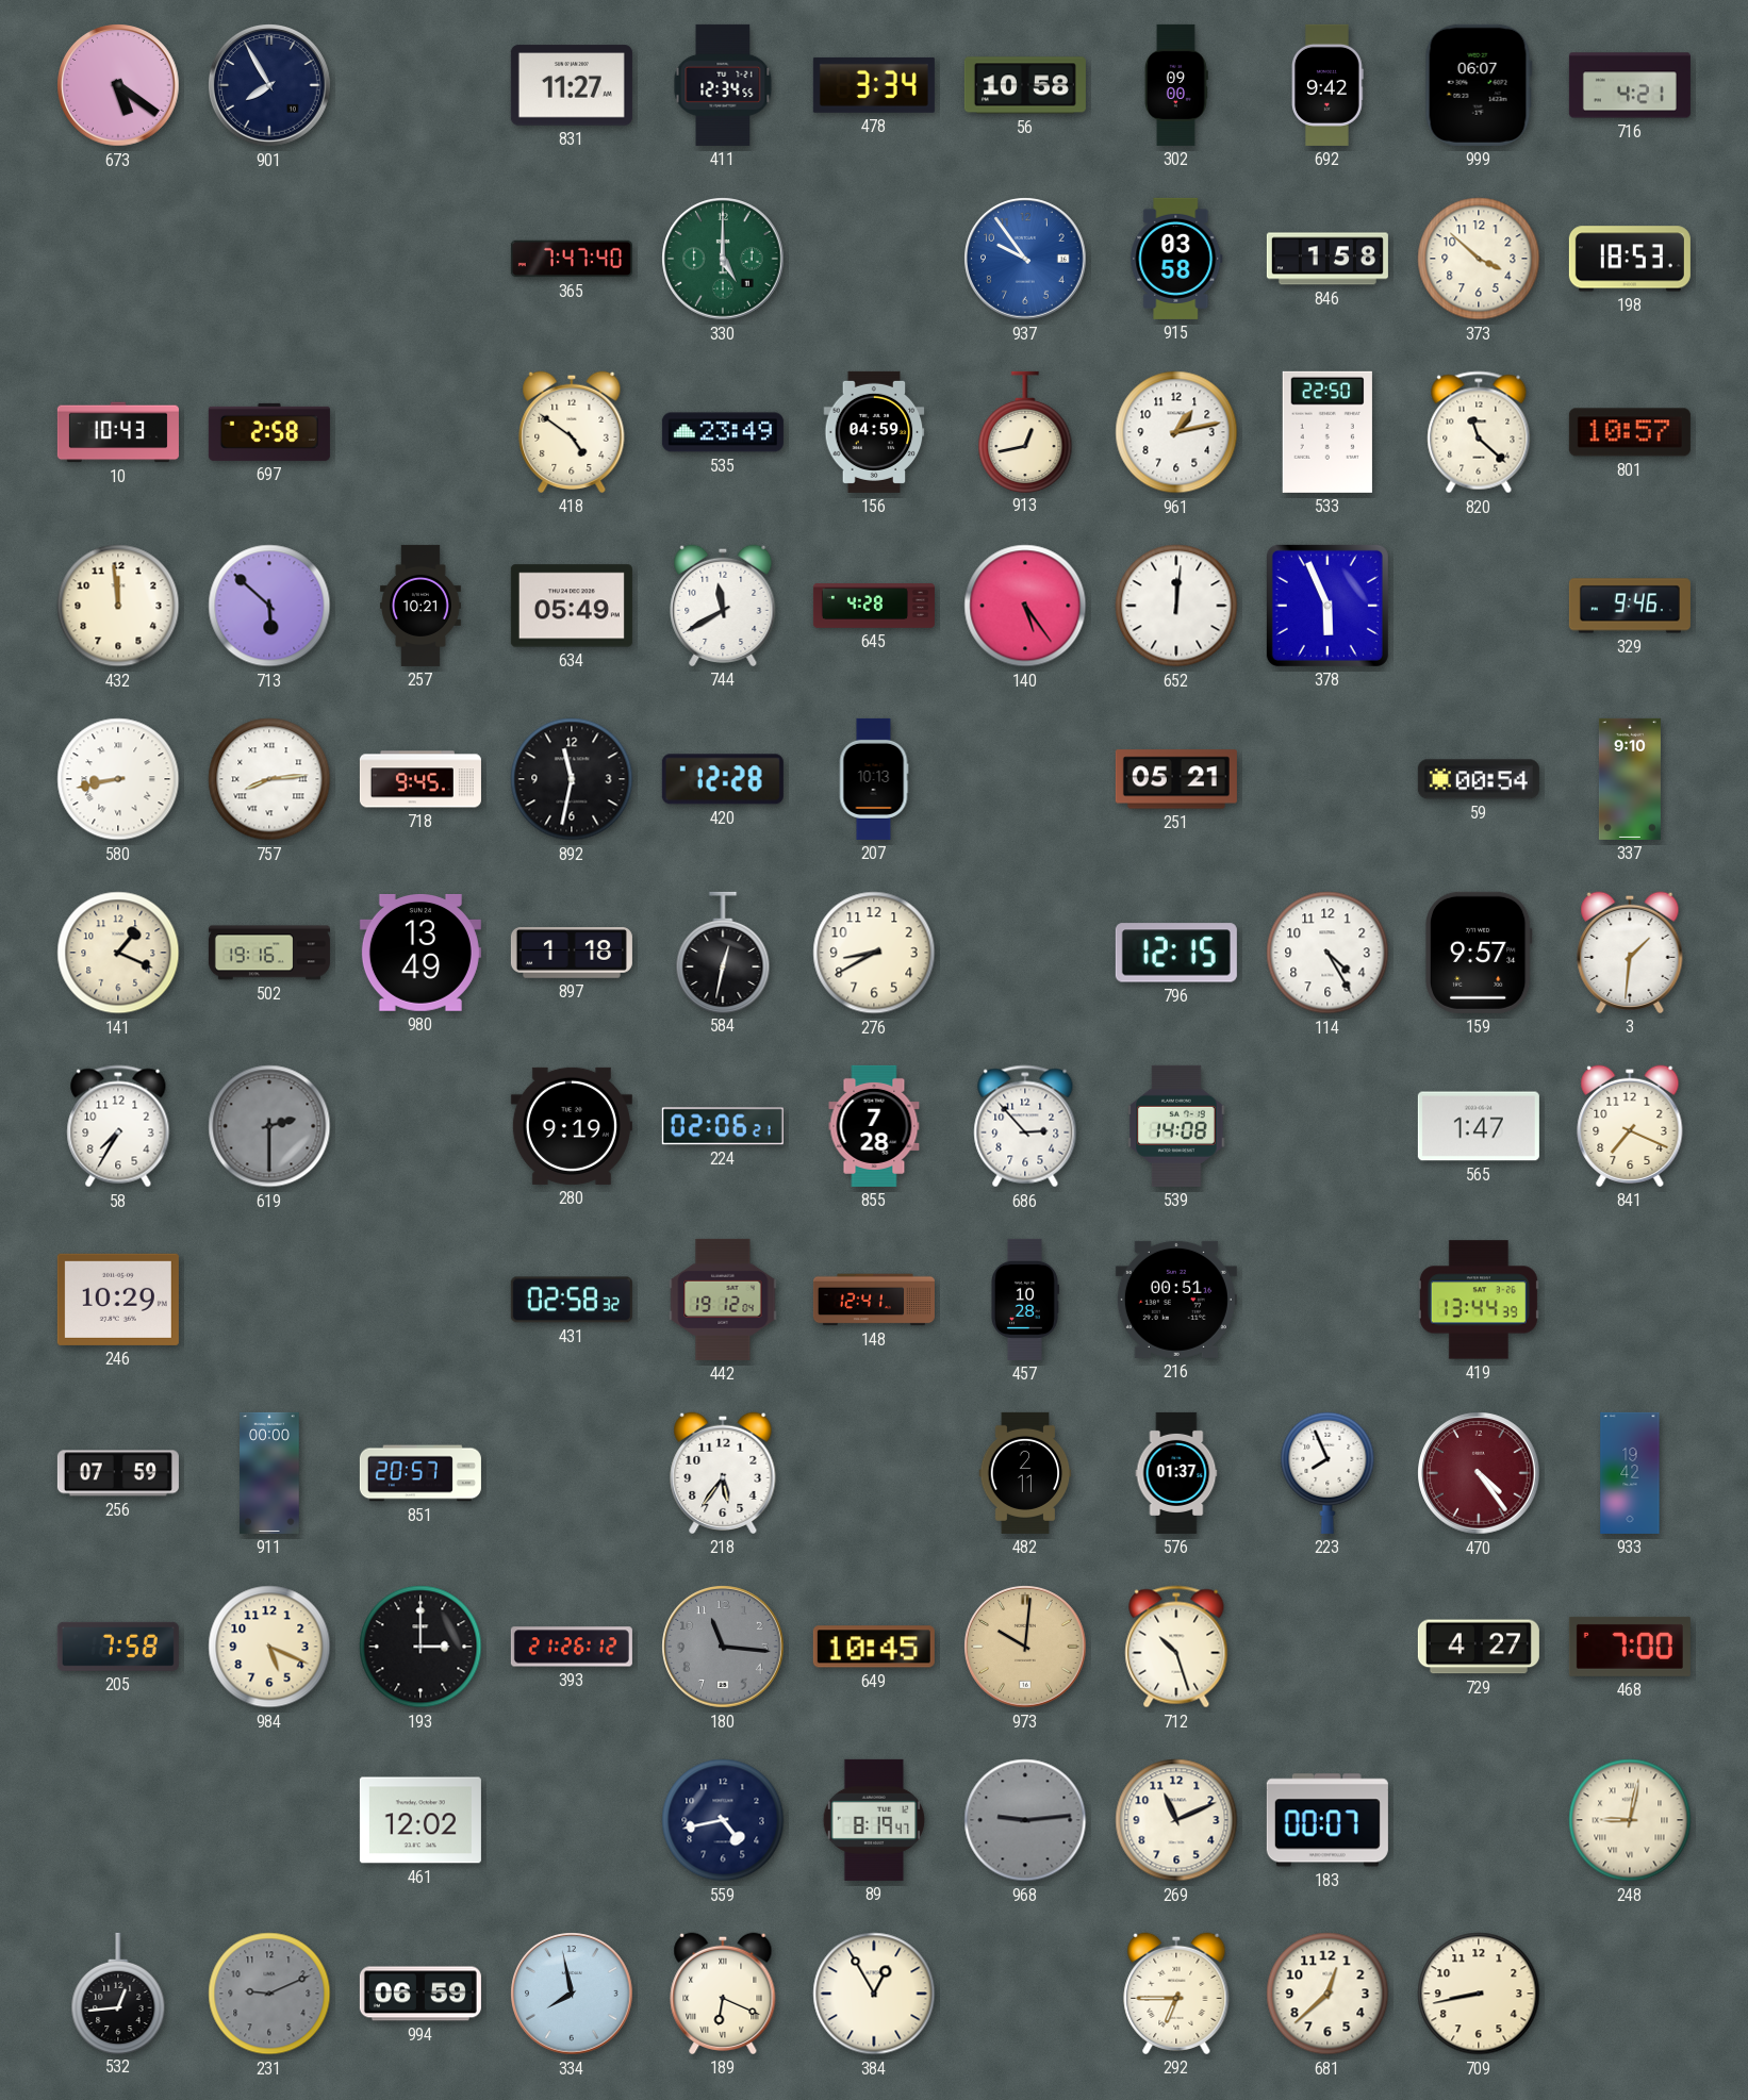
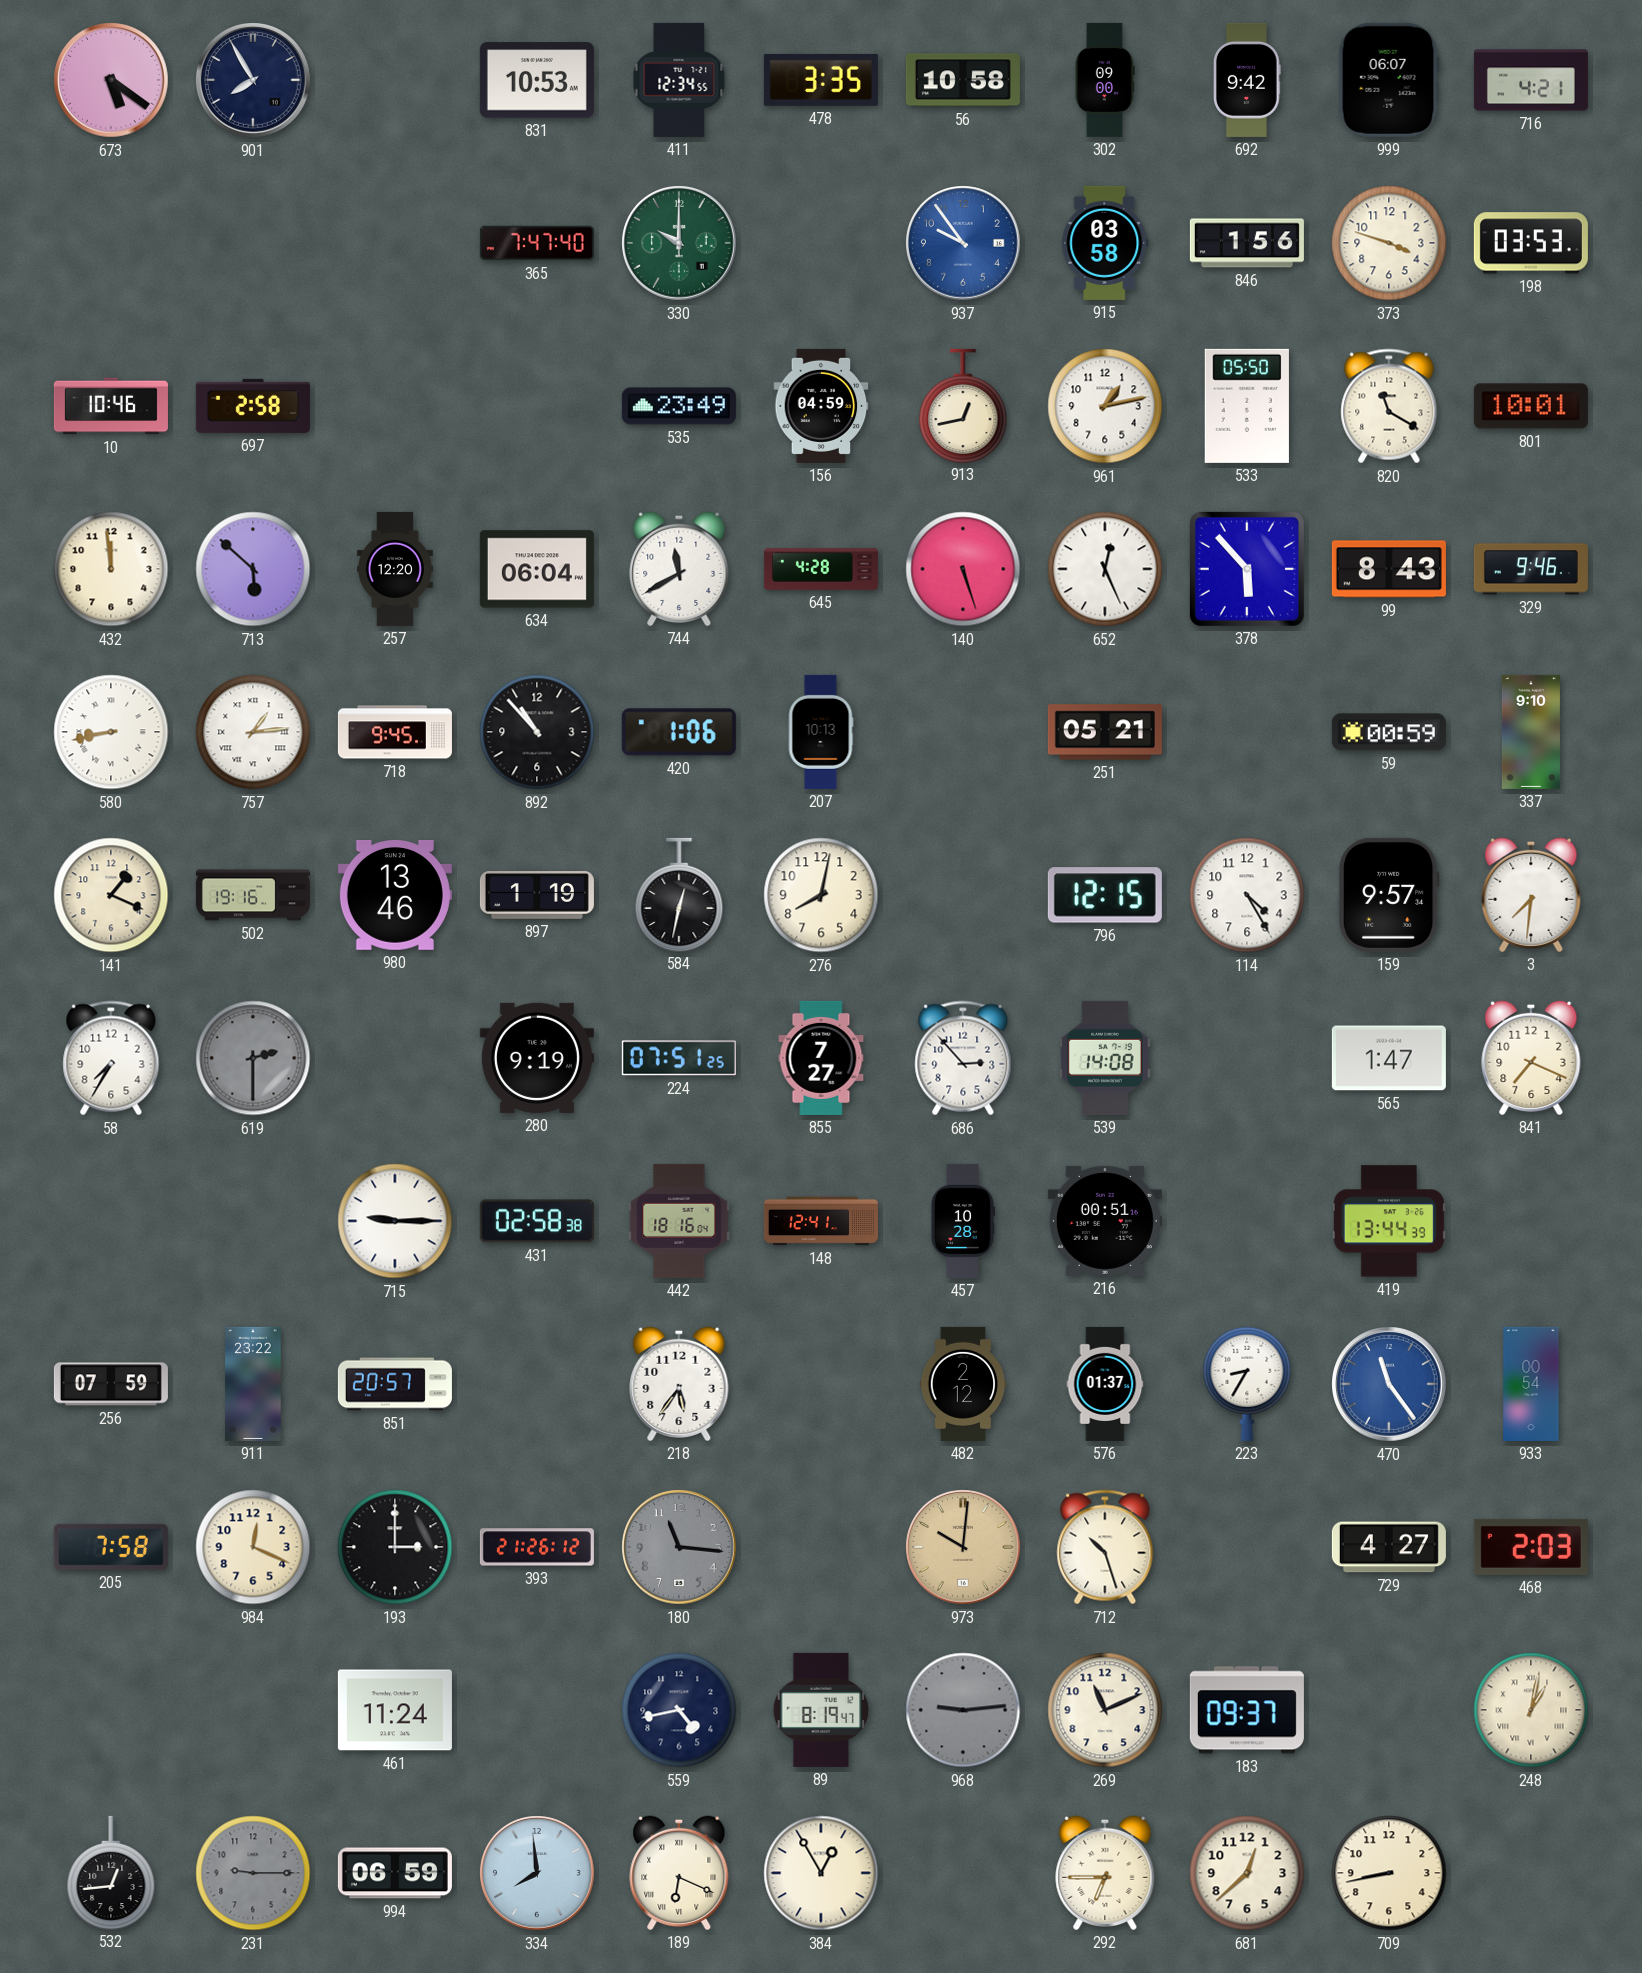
831: 11:27 -> 10:53
478: 3:34 -> 3:35
330: 5:00 -> 10:00
846: 1:58 -> 1:56
373: 3:52 -> 3:48
198: 18:53 -> 03:53
10: 10:43 -> 10:46
418: 4:51 -> none
533: 22:50 -> 05:50
820: 11:22 -> 11:20
801: 10:57 -> 10:01
257: 10:21 -> 12:20
634: 05:49 -> 06:04
140: 5:24 -> 5:27
652: 12:01 -> 12:26
378: 5:56 -> 5:53
99: none -> 8:43
757: 8:14 -> 1:14
892: 11:32 -> 10:53
420: 12:28 -> 1:06
59: 00:54 -> 00:59
980: 13:49 -> 13:46
897: 1:18 -> 1:19
276: 8:40 -> 8:02
3: 1:31 -> 7:31
224: 02:06 -> 07:51
855: 7:28 -> 7:27
246: 10:29 -> none
715: none -> 9:15
431: 02:58:32 -> 02:58:38
442: 19:12 -> 18:16
911: 00:00 -> 23:22
482: 2:11 -> 2:12
223: 7:56 -> 8:35
470: 4:24 -> 11:24
470 dial: burgundy -> blue
933: 19:42 -> 00:54
984: 5:19 -> 12:19
649: 10:45 -> none
468: 7:00 -> 2:03
461: 12:02 -> 11:24
183: 00:07 -> 09:37
248: 9:02 -> 1:02
231: 9:11 -> 9:15
334: 7:58 -> 7:59
